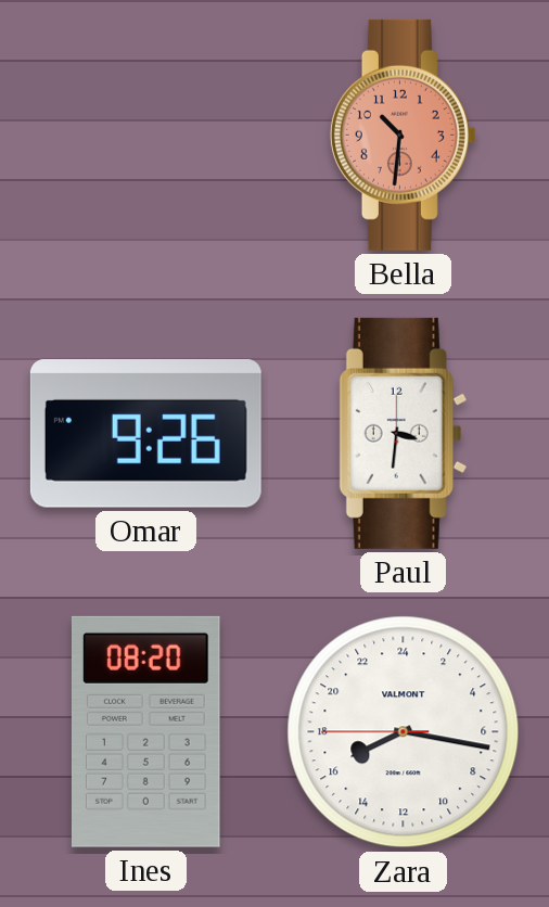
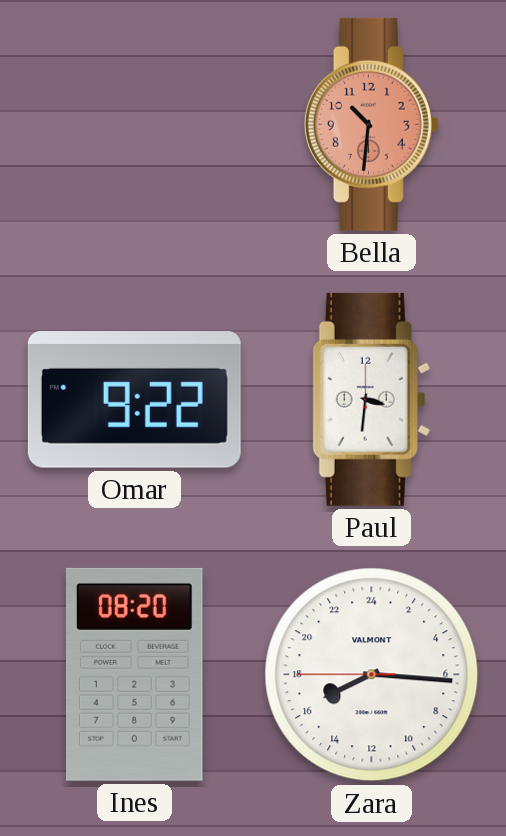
Omar: 9:26 -> 9:22
Zara: 16:16 -> 16:15
